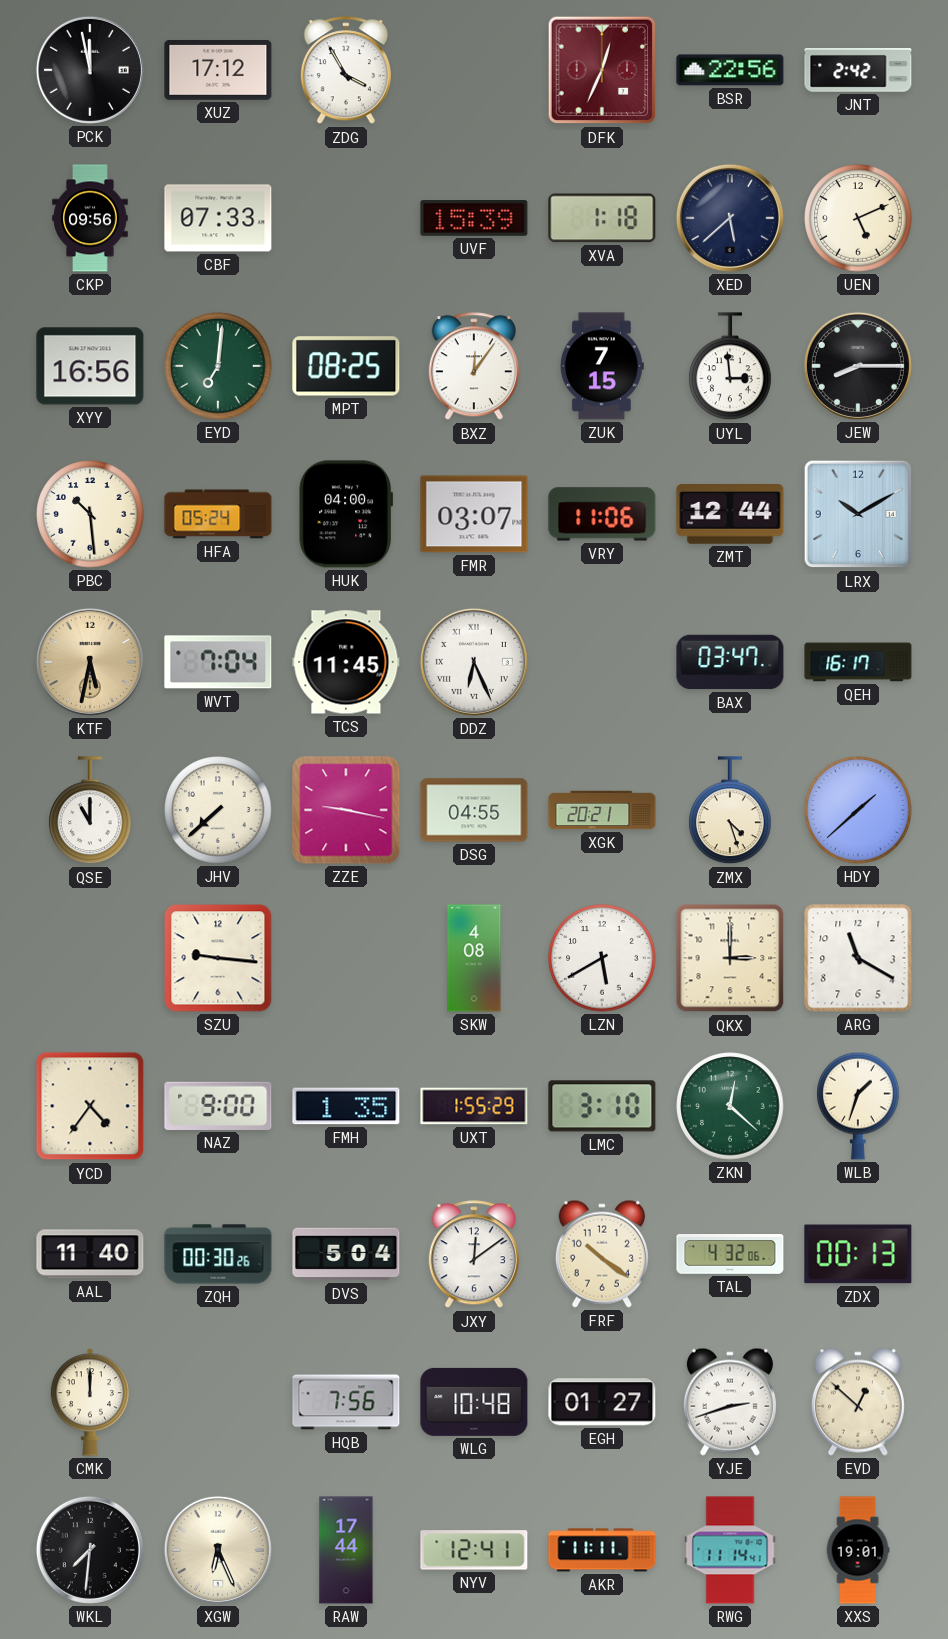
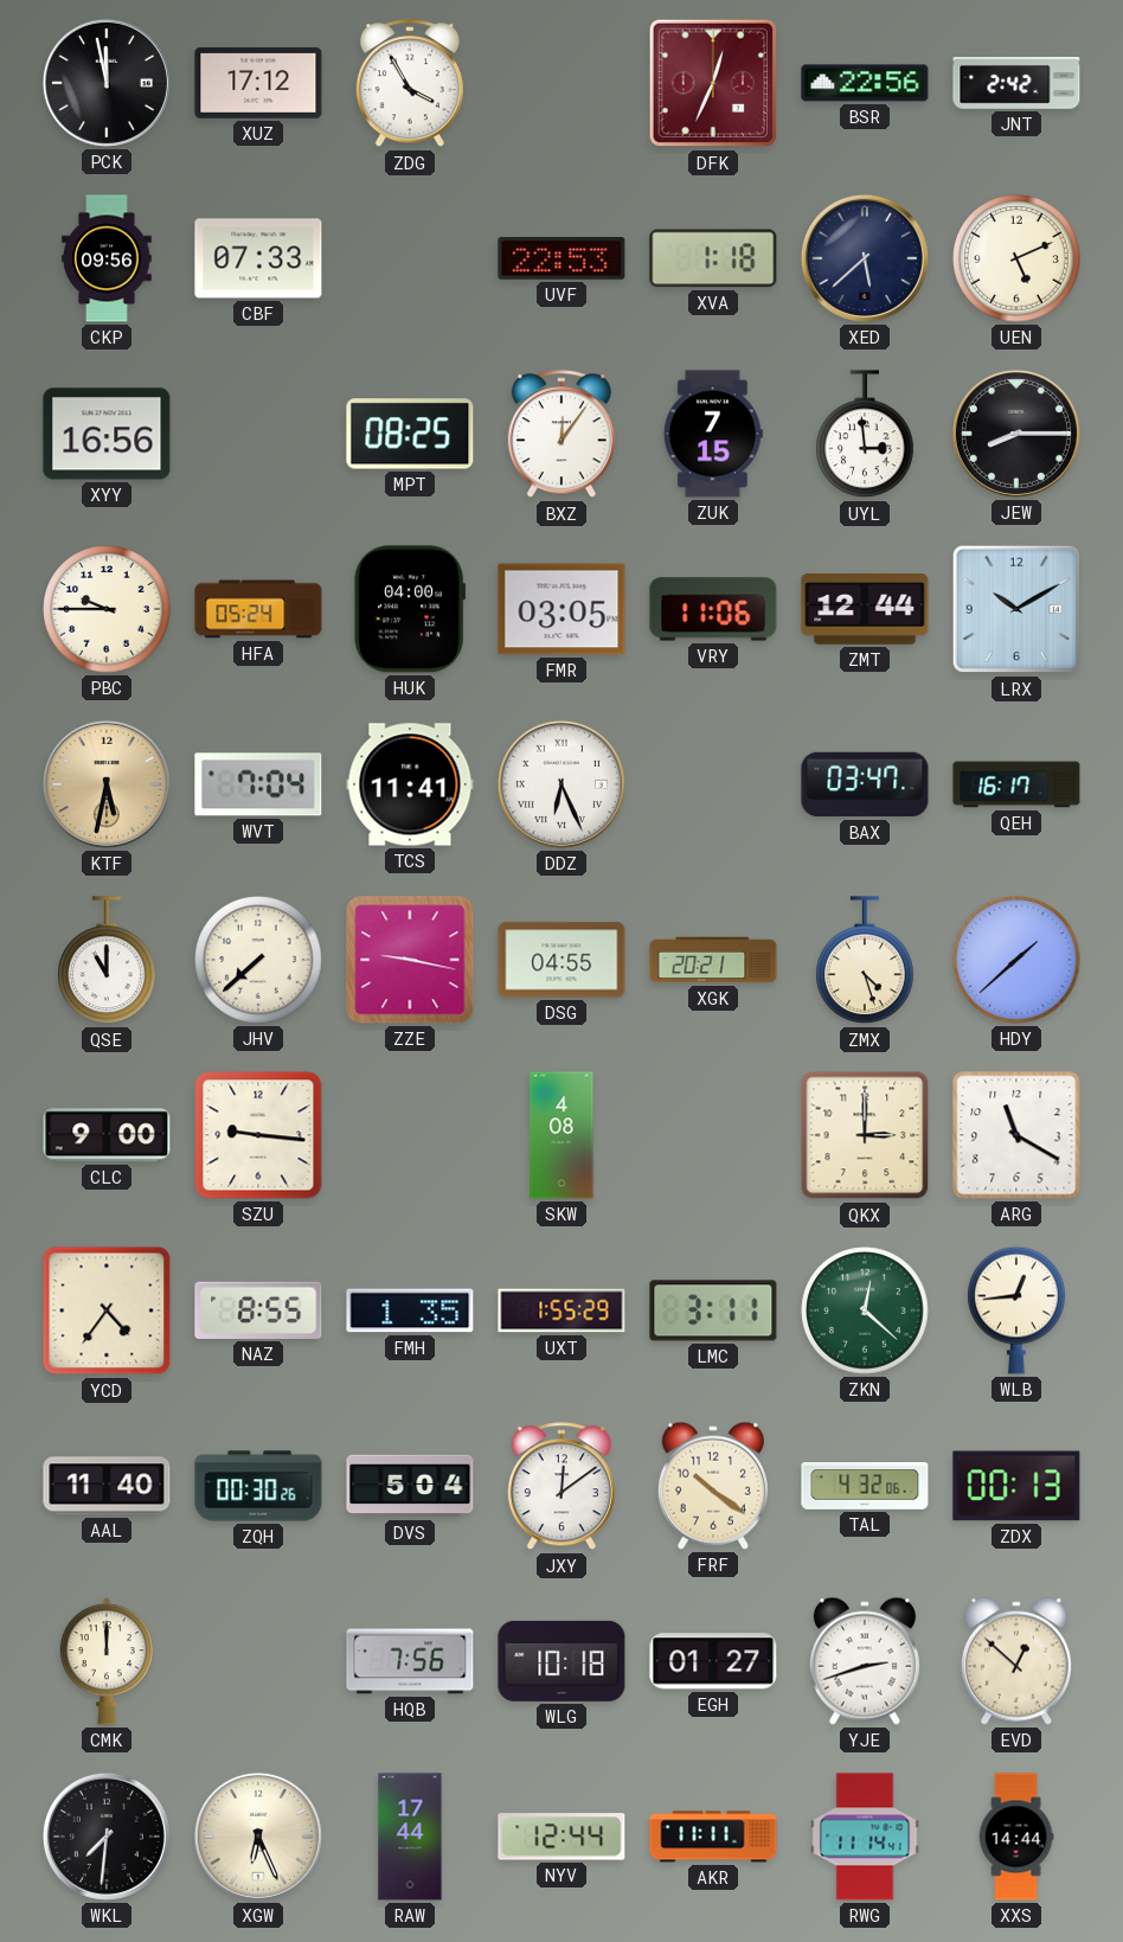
UVF: 15:39 -> 22:53
EYD: 7:01 -> none
PBC: 10:29 -> 9:45
FMR: 03:07 -> 03:05
TCS: 11:45 -> 11:41
CLC: none -> 9:00
LZN: 5:40 -> none
NAZ: 9:00 -> 8:55
LMC: 3:10 -> 3:11
WLB: 1:33 -> 12:44
WLG: 10:48 -> 10:18
NYV: 12:41 -> 12:44
XXS: 19:01 -> 14:44
